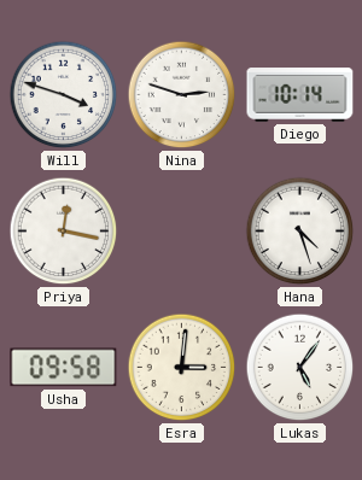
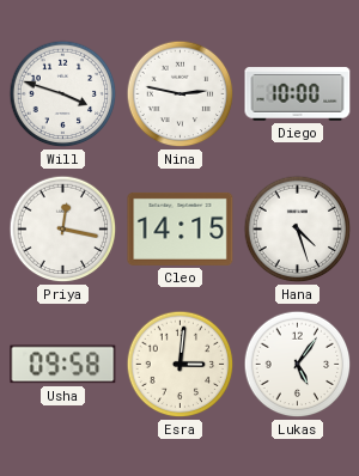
Nina: 2:48 -> 2:47
Diego: 10:14 -> 10:00
Cleo: none -> 14:15
